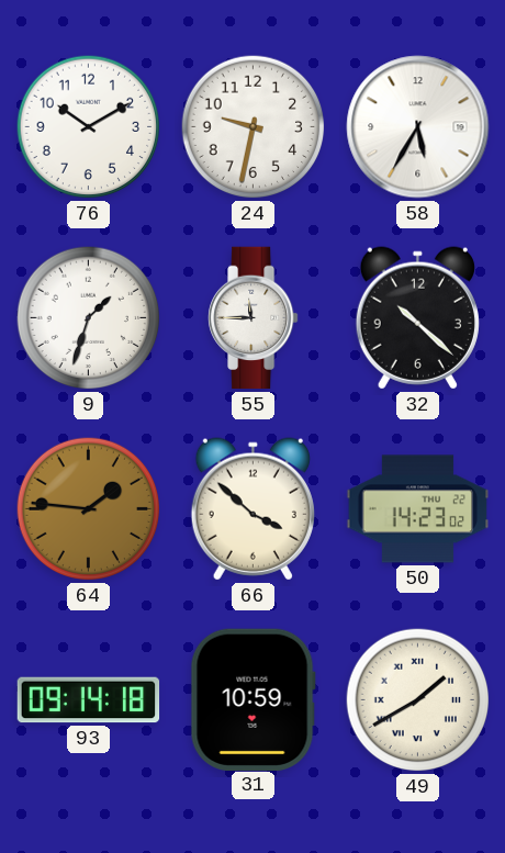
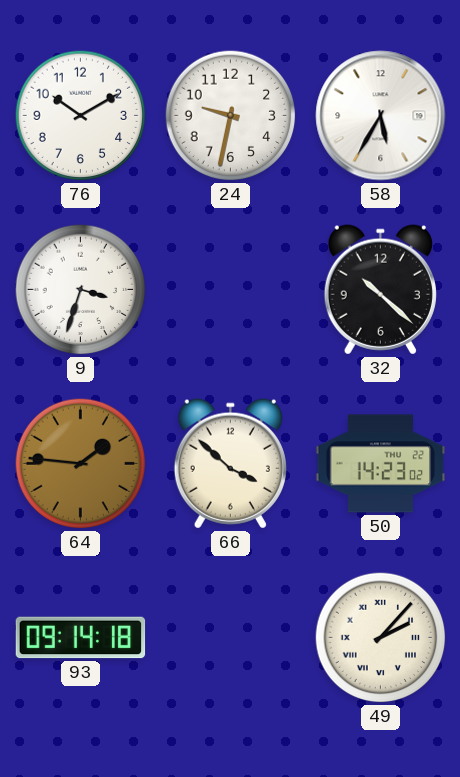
9: 1:33 -> 3:33
55: 11:45 -> none
31: 10:59 -> none
49: 1:40 -> 2:07
